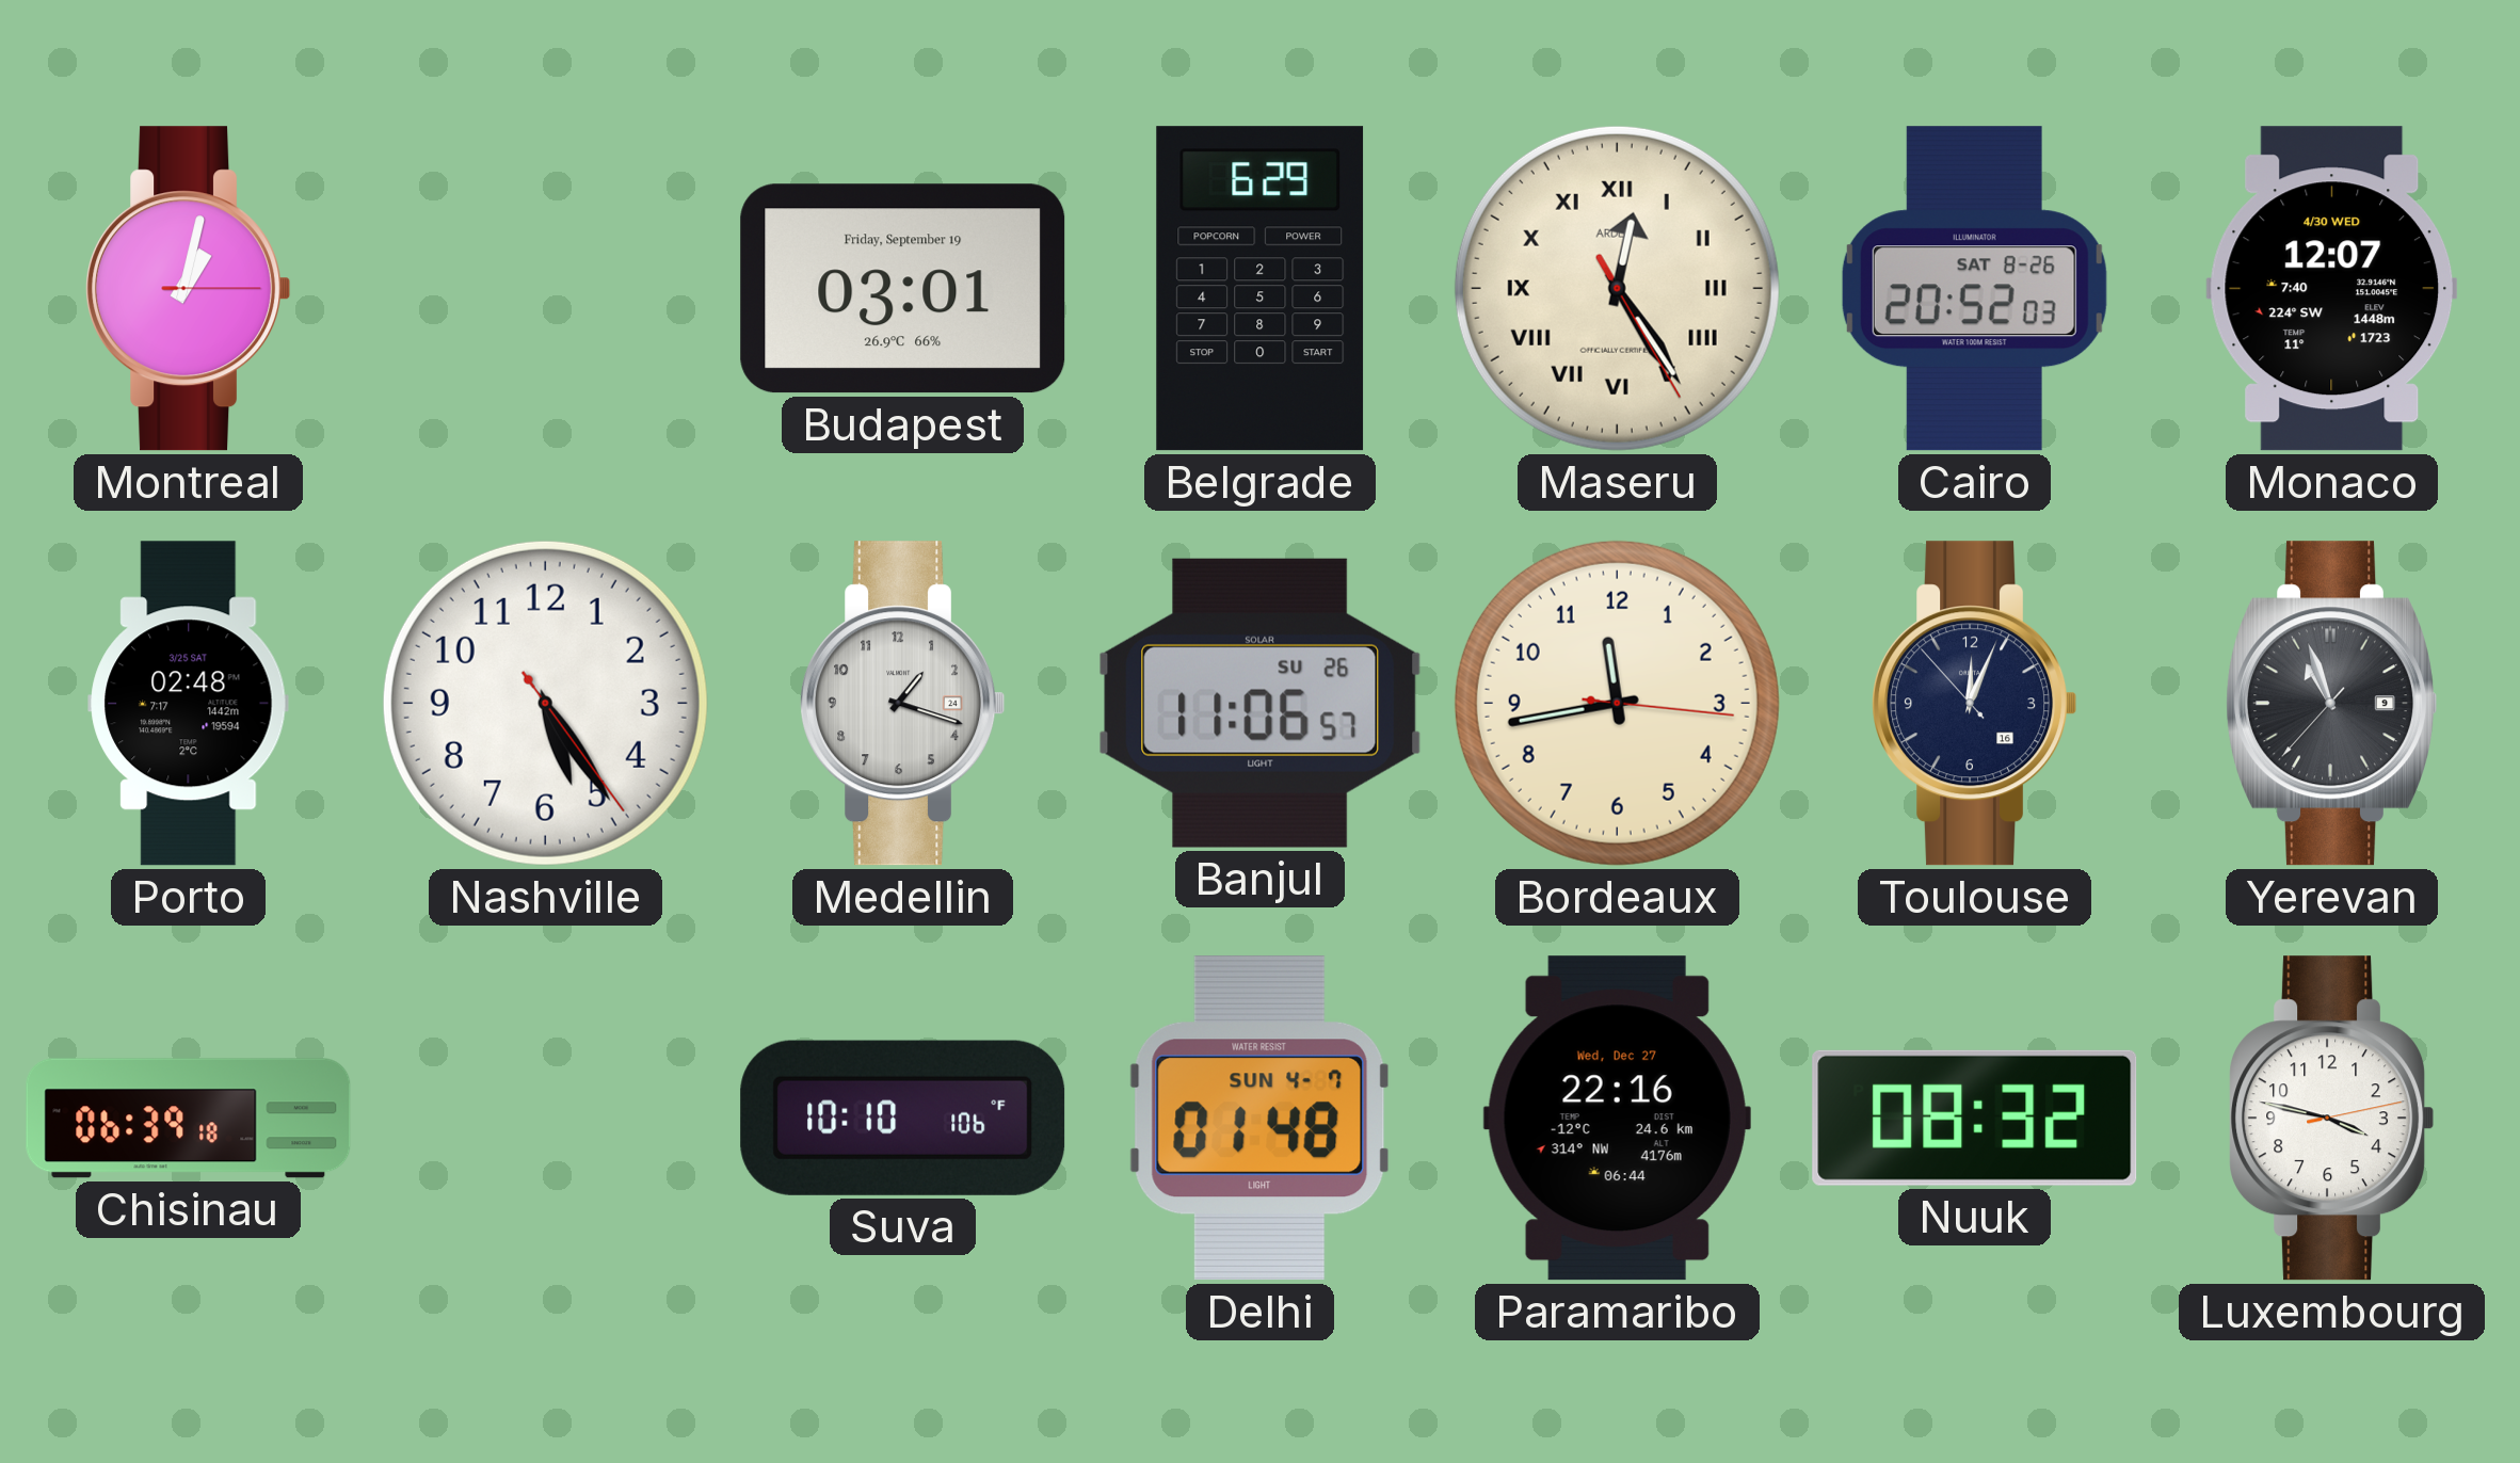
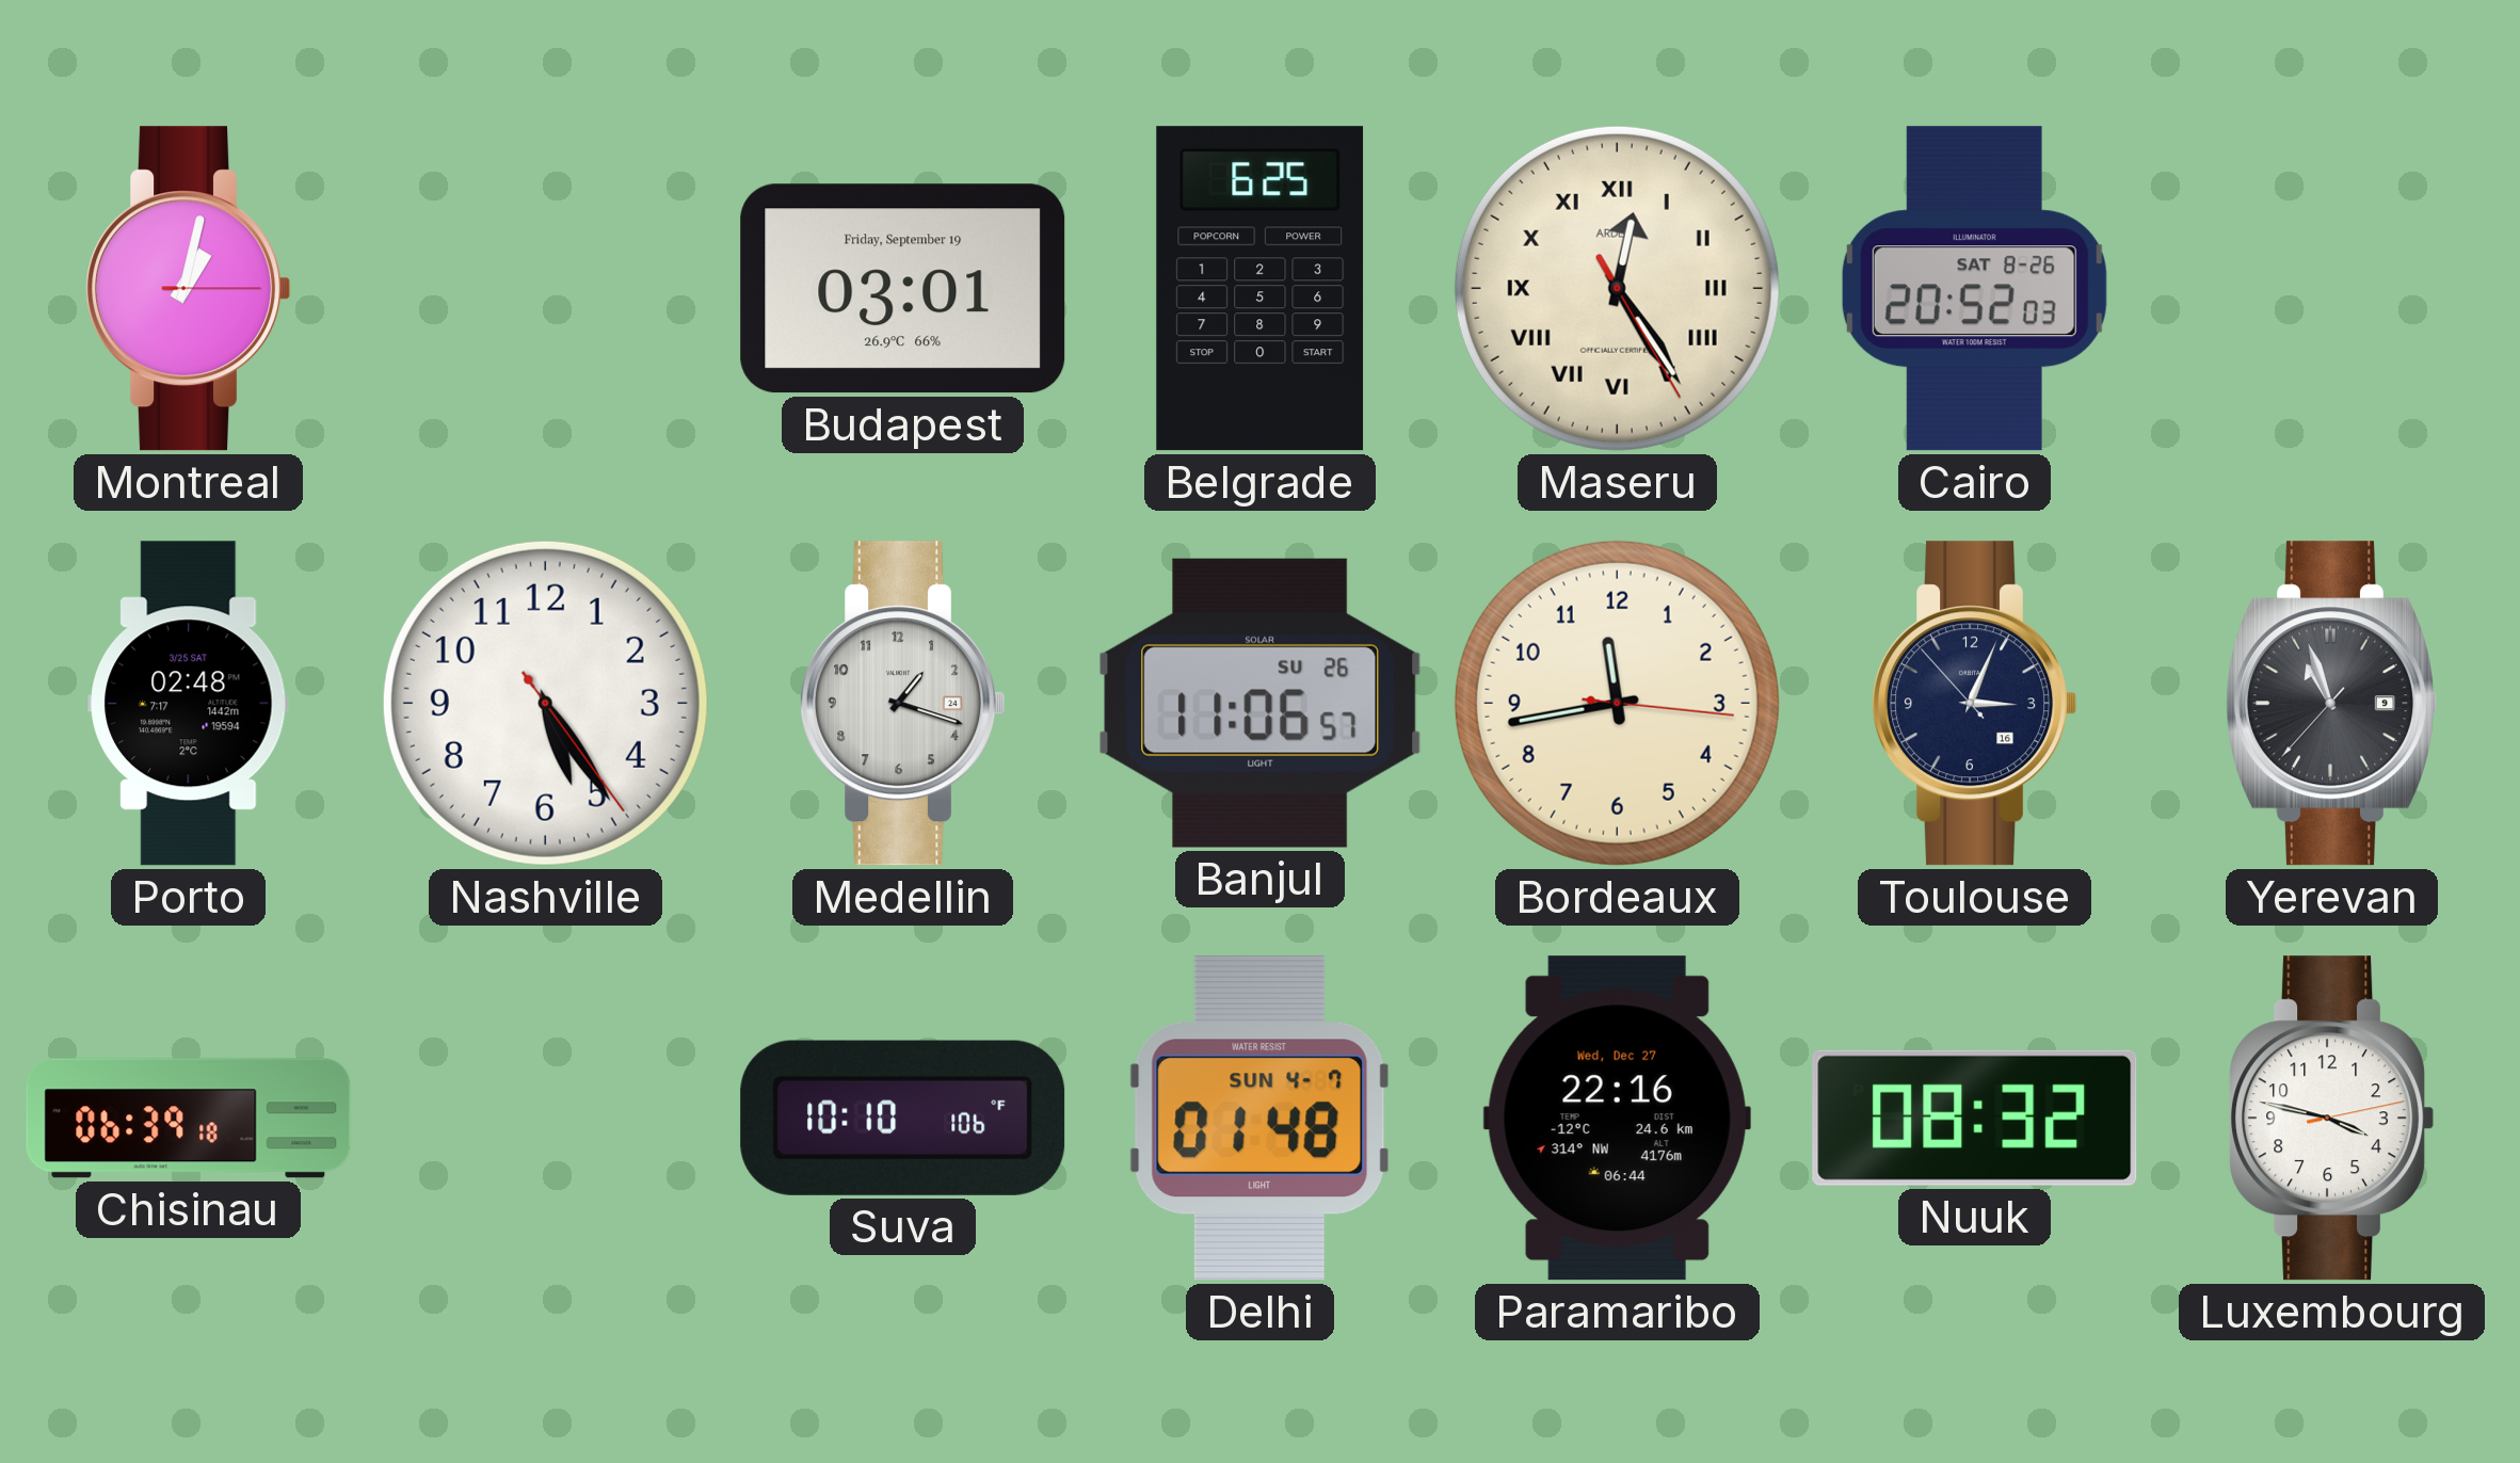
Belgrade: 6:29 -> 6:25
Monaco: 12:07 -> none
Toulouse: 12:03 -> 3:03
